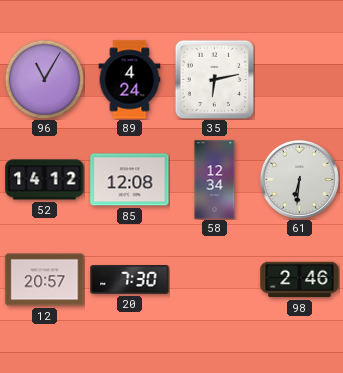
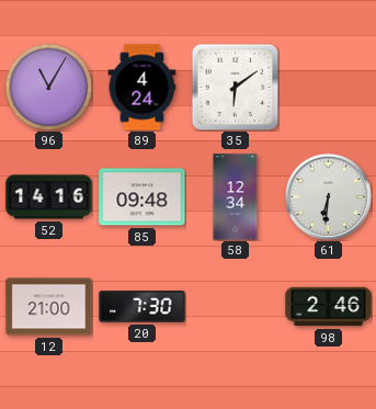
35: 6:13 -> 6:09
52: 14:12 -> 14:16
85: 12:08 -> 09:48
12: 20:57 -> 21:00
